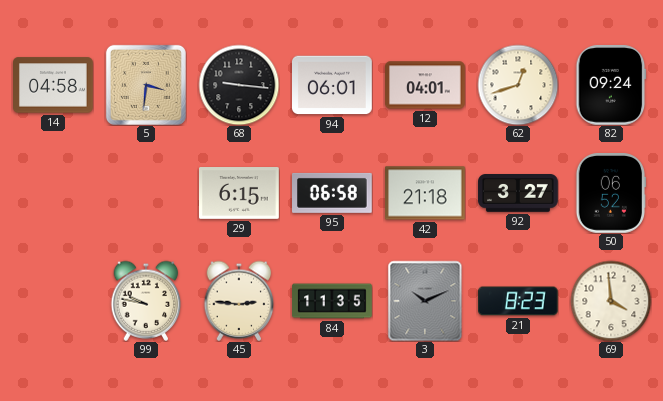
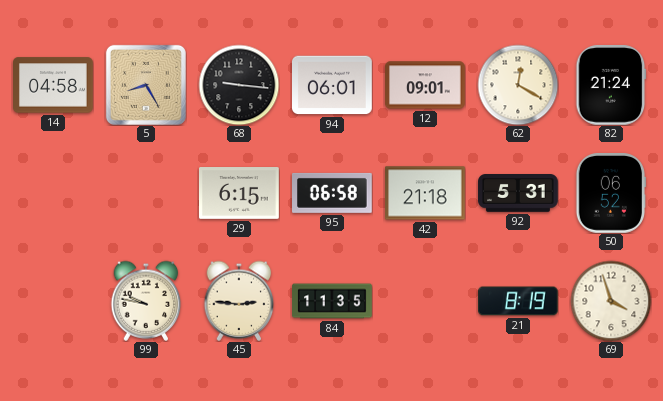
5: 3:31 -> 8:25
12: 04:01 -> 09:01
62: 12:42 -> 12:20
82: 09:24 -> 21:24
92: 3:27 -> 5:31
3: 10:11 -> none
21: 8:23 -> 8:19
69: 3:59 -> 3:57
